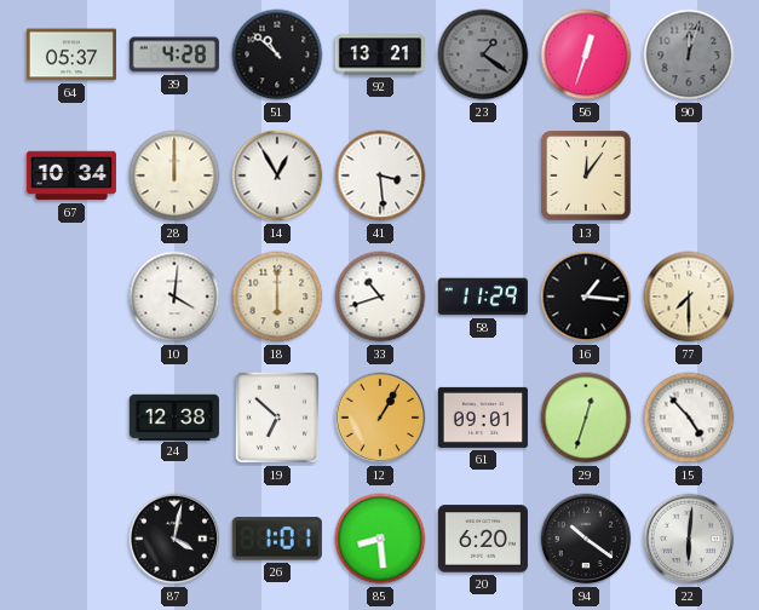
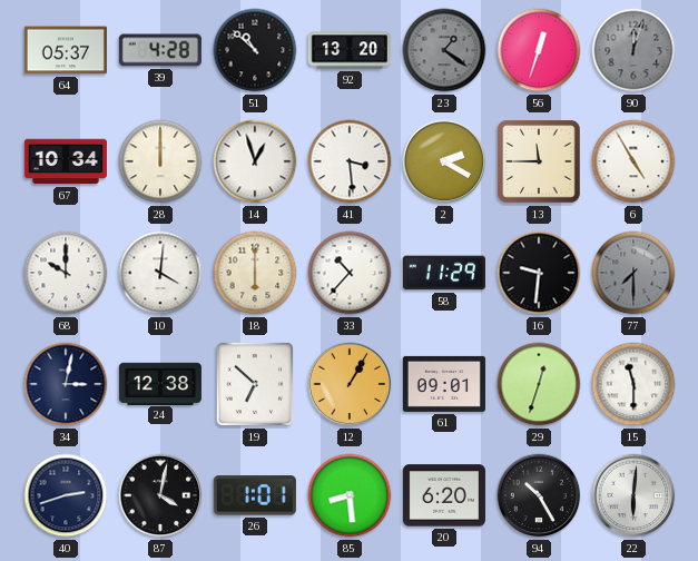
92: 13:21 -> 13:20
14: 12:55 -> 12:57
2: none -> 2:20
13: 12:06 -> 11:45
6: none -> 4:55
68: none -> 10:00
33: 10:42 -> 10:37
16: 1:16 -> 9:31
77 dial: cream -> grey
34: none -> 3:02
15: 4:53 -> 11:30
40: none -> 2:42
94: 10:21 -> 10:25
